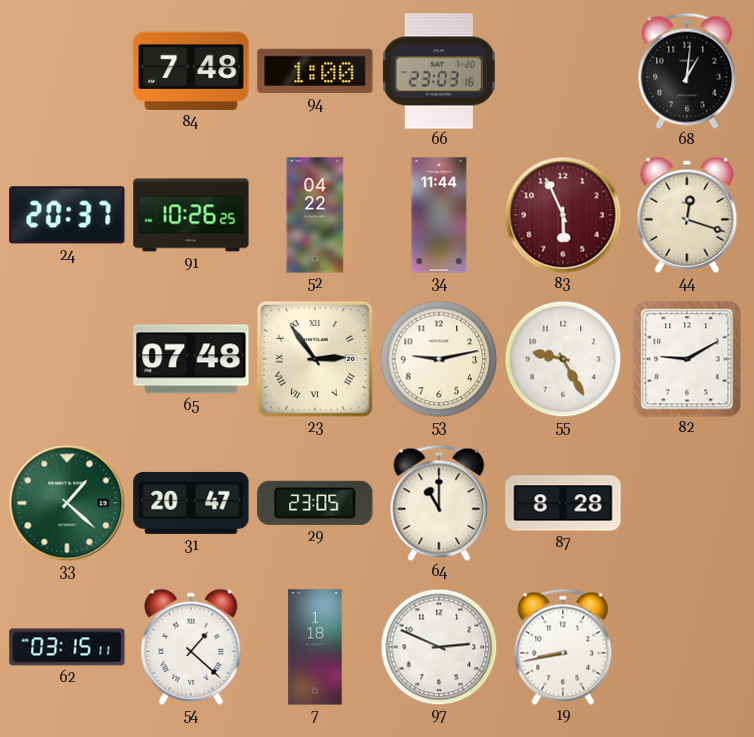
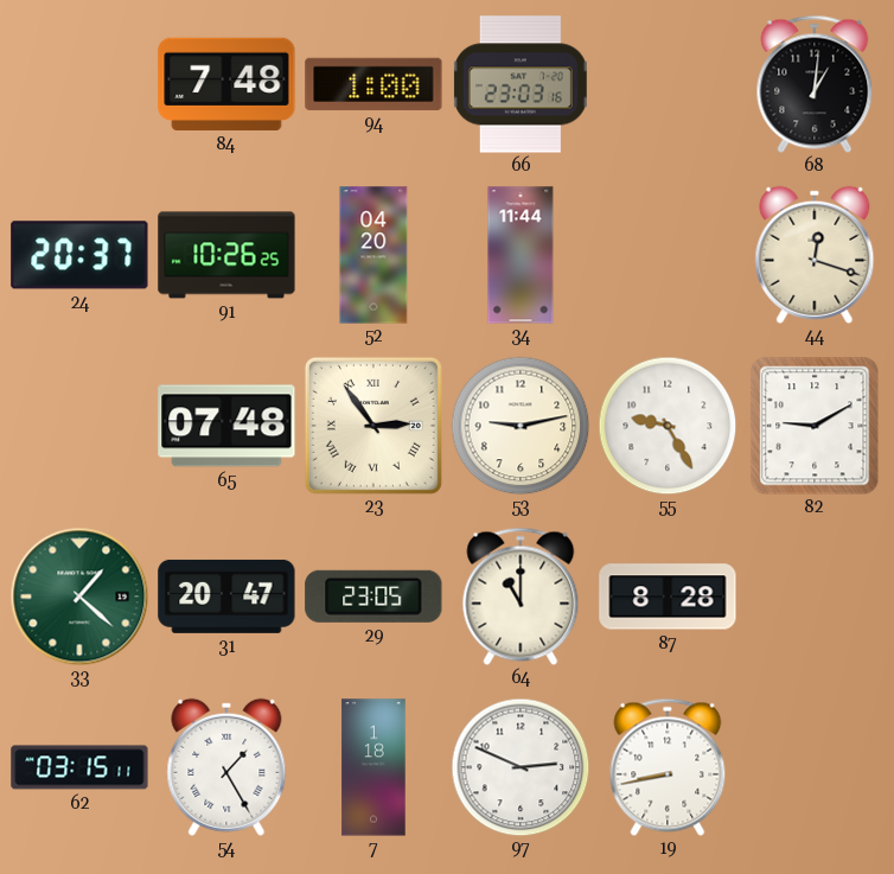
52: 04:22 -> 04:20
83: 5:56 -> none
54: 1:22 -> 1:25
